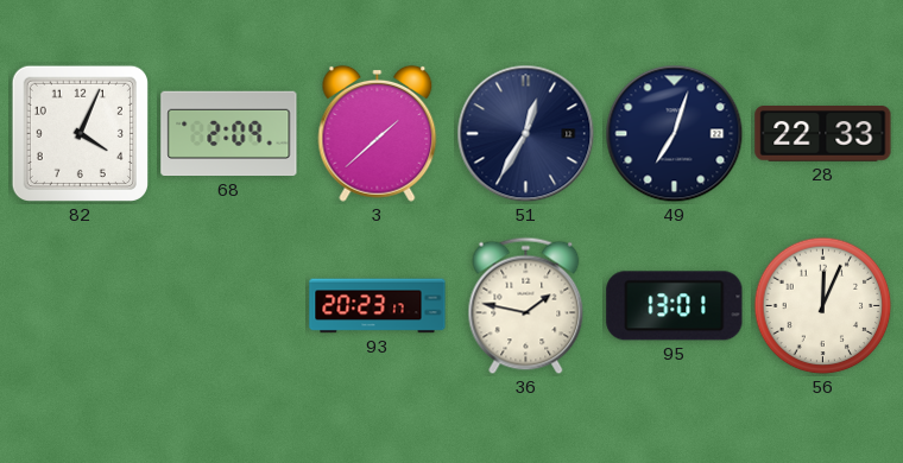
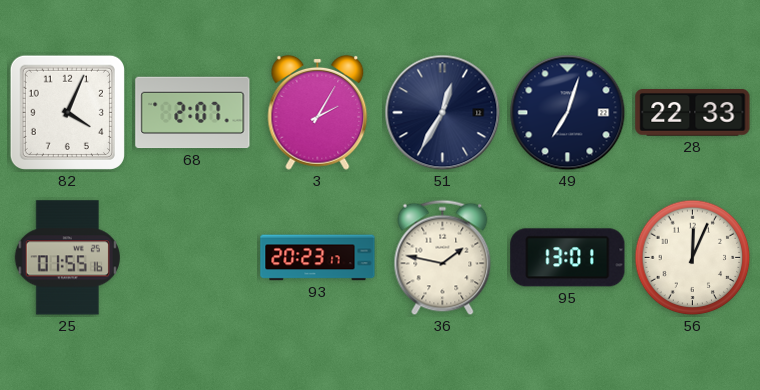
68: 2:09 -> 2:07
3: 1:38 -> 2:05
25: none -> 01:55
